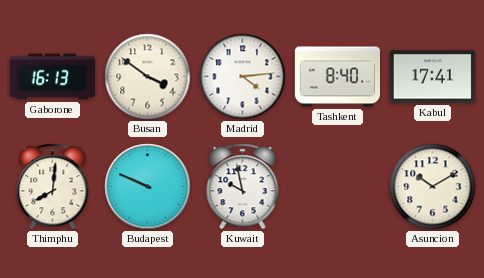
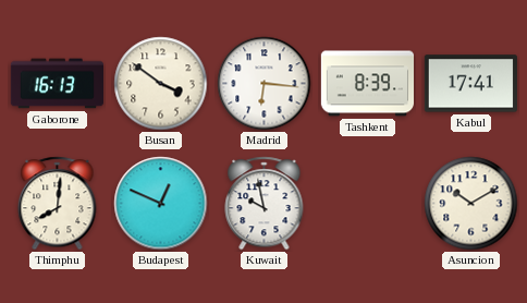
Madrid: 4:14 -> 6:16
Tashkent: 8:40 -> 8:39
Budapest: 9:49 -> 12:49
